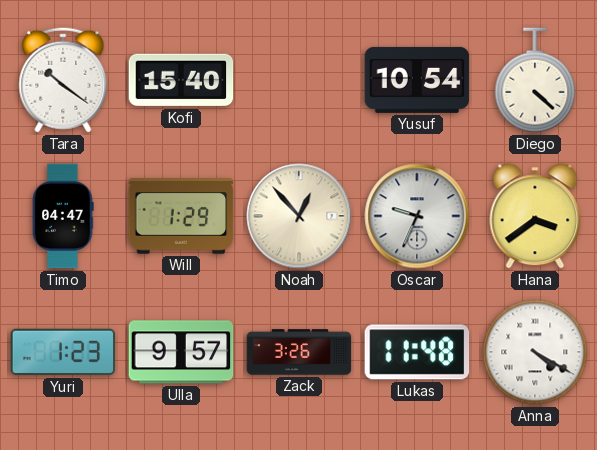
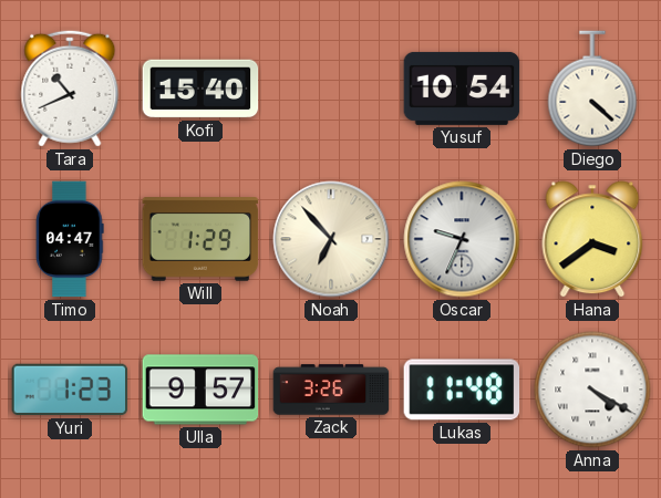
Tara: 10:21 -> 10:41
Noah: 12:53 -> 6:53
